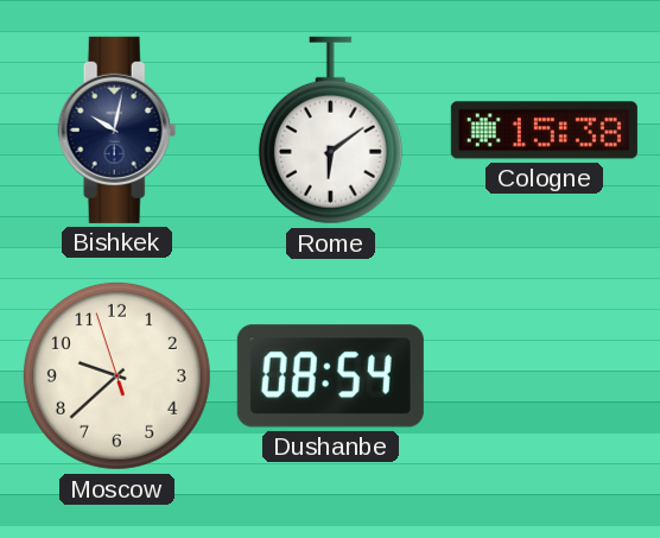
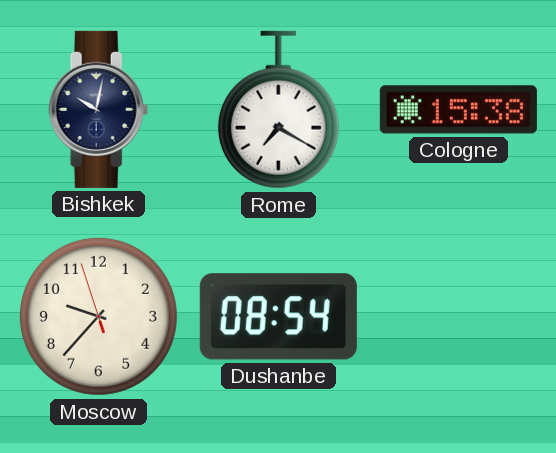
Rome: 6:09 -> 7:20
Moscow: 9:37 -> 9:36
